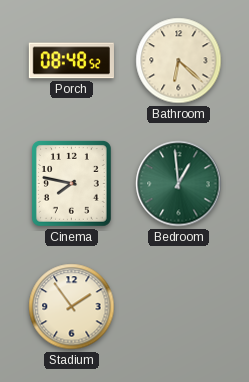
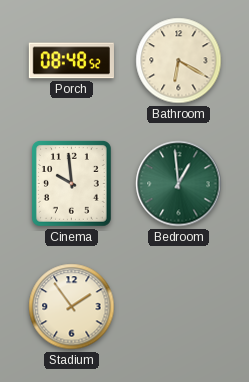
Bathroom: 6:22 -> 6:20
Cinema: 7:47 -> 9:59
